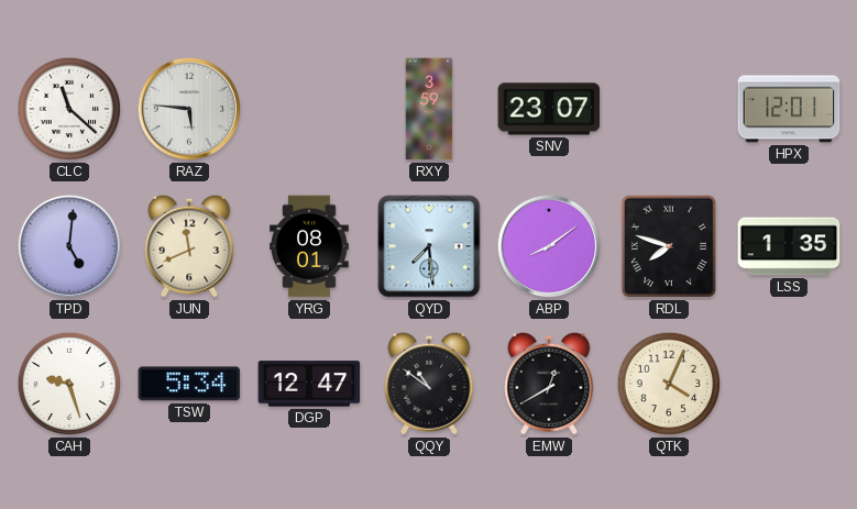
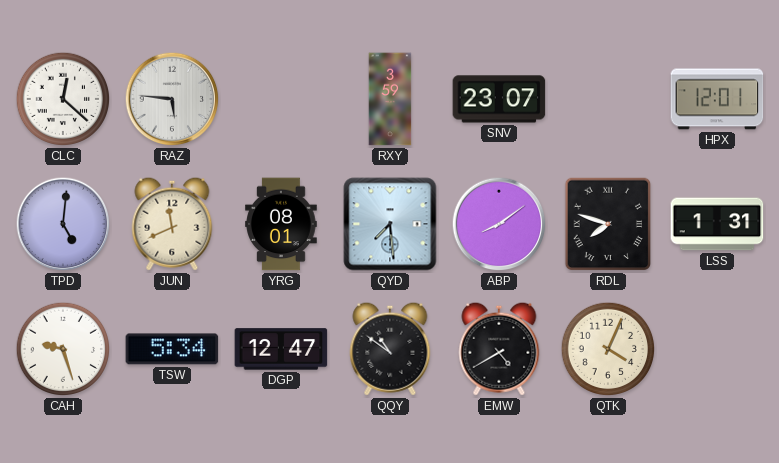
CLC: 11:22 -> 12:22
LSS: 1:35 -> 1:31
EMW: 12:40 -> 4:40
